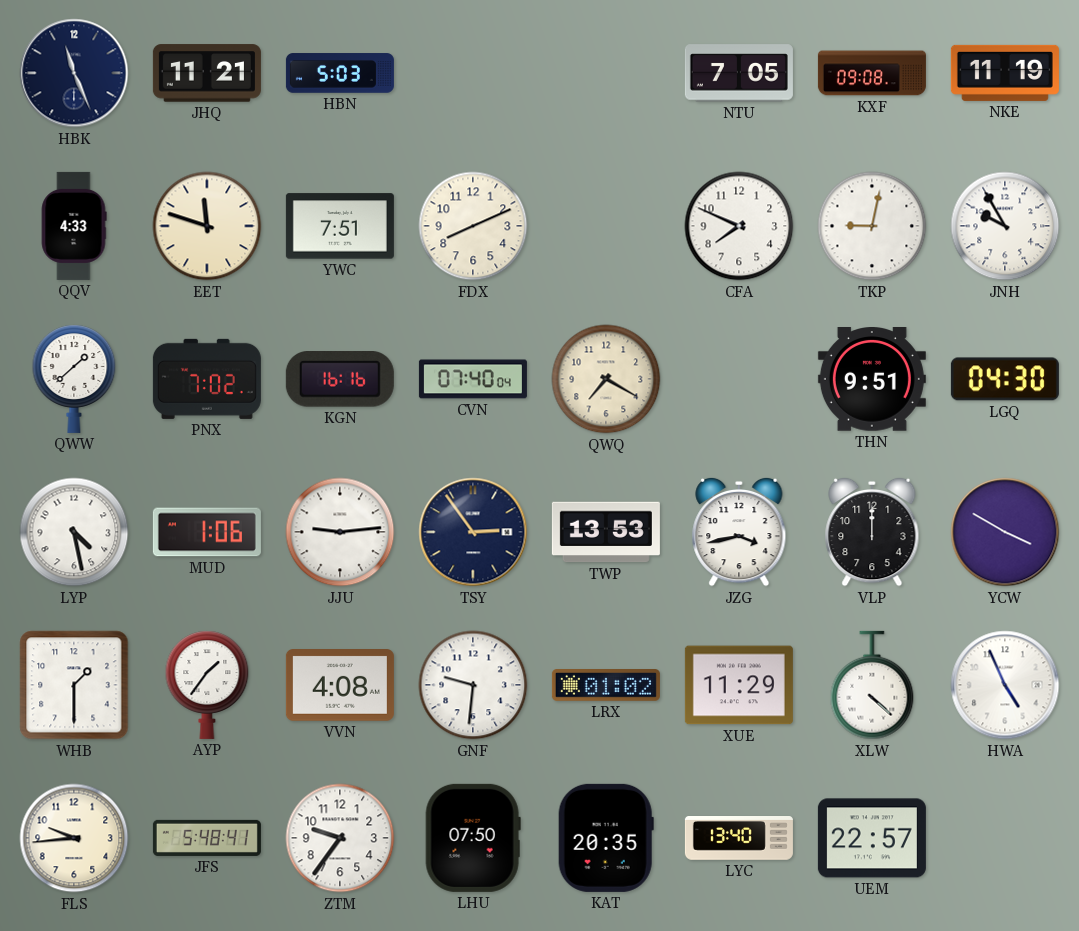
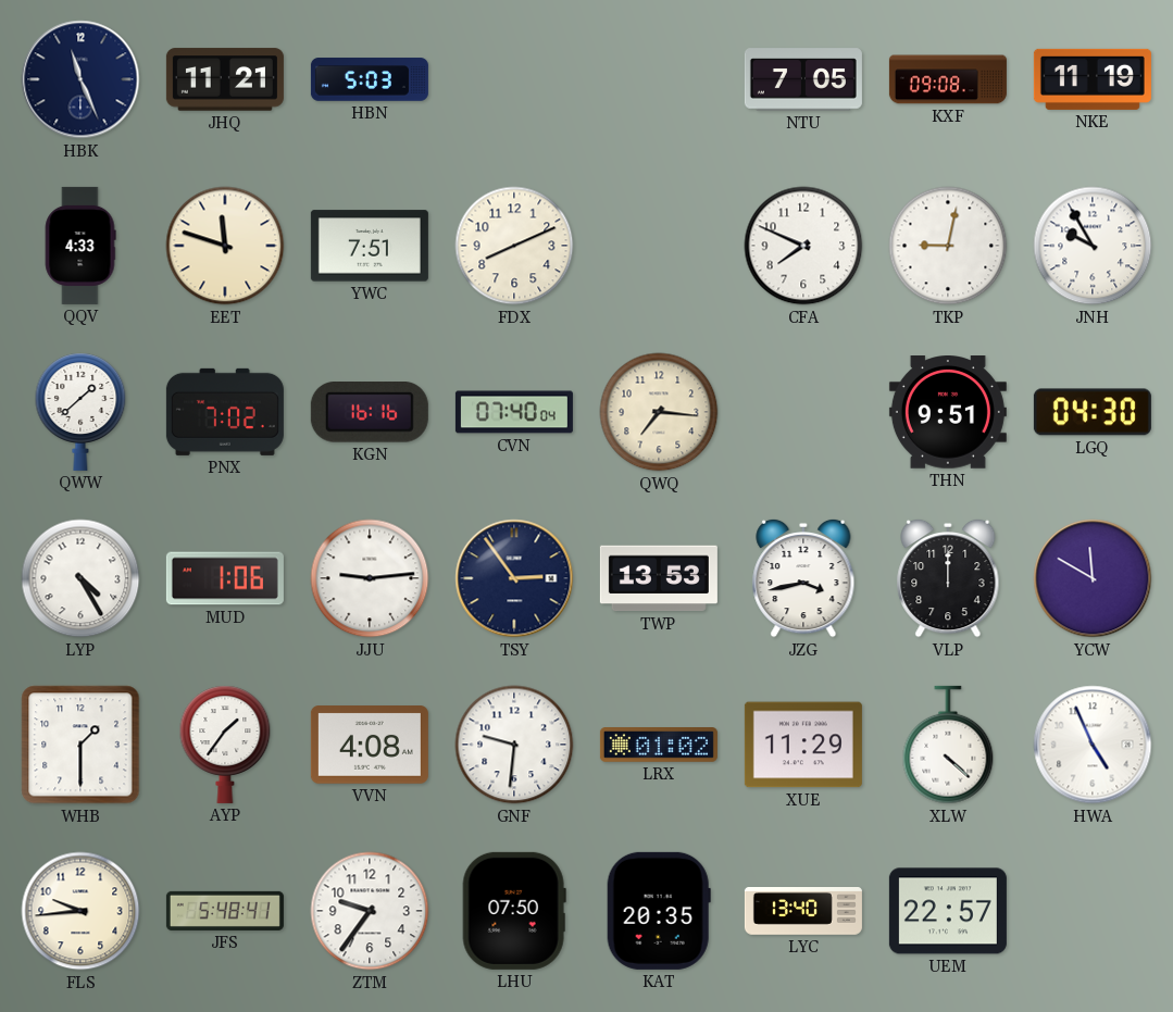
QWQ: 7:20 -> 7:16
LYP: 4:28 -> 4:25
YCW: 3:50 -> 11:50
